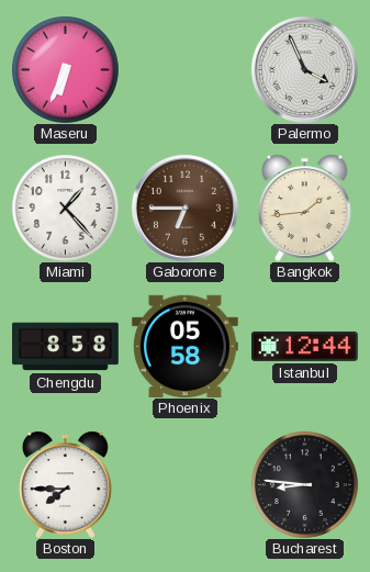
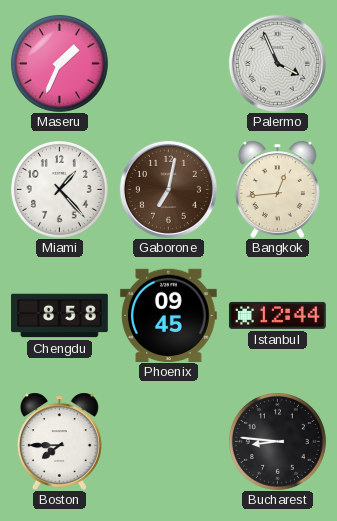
Maseru: 6:34 -> 1:34
Gaborone: 6:45 -> 7:02
Bangkok: 1:44 -> 12:44
Phoenix: 05:58 -> 09:45
